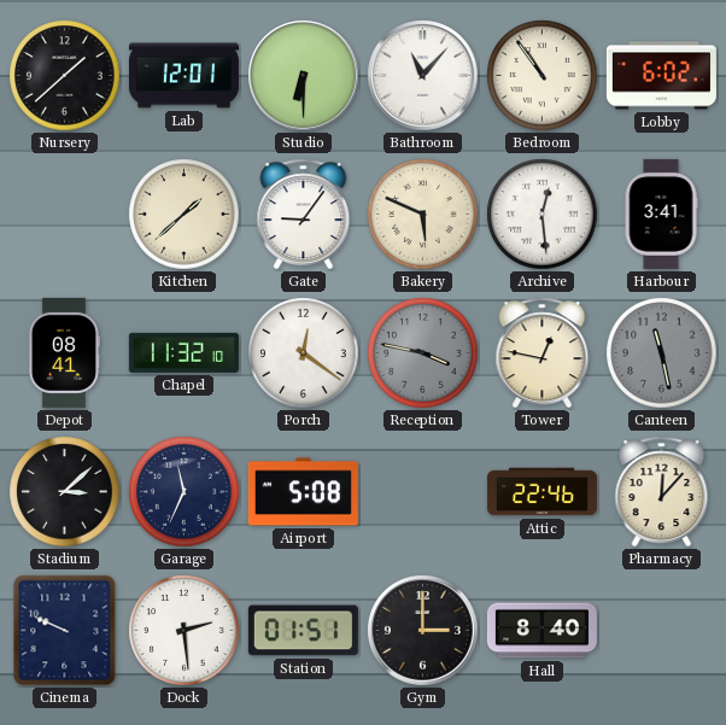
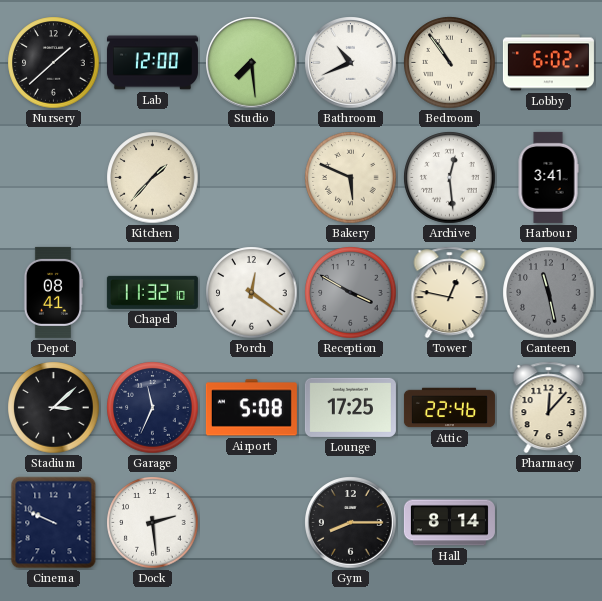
Lab: 12:01 -> 12:00
Studio: 6:30 -> 7:29
Bathroom: 11:07 -> 10:41
Kitchen: 1:38 -> 1:37
Gate: 9:06 -> none
Reception: 3:47 -> 3:50
Lounge: none -> 17:25
Station: 01:51 -> none
Gym: 3:00 -> 8:15
Hall: 8:40 -> 8:14
